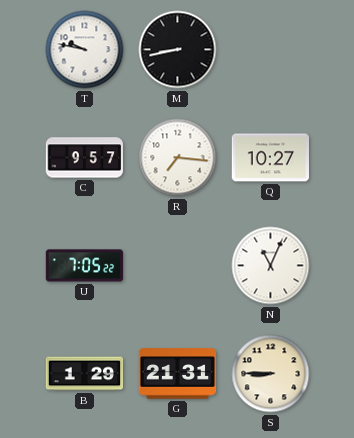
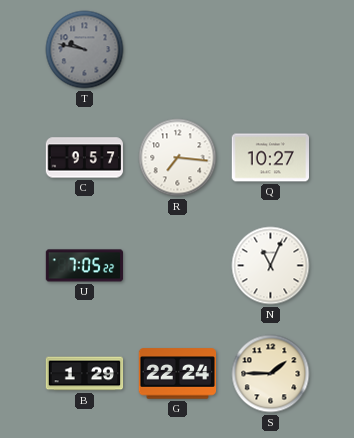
T dial: white -> grey
M: 8:43 -> none
G: 21:31 -> 22:24
S: 8:45 -> 1:45
